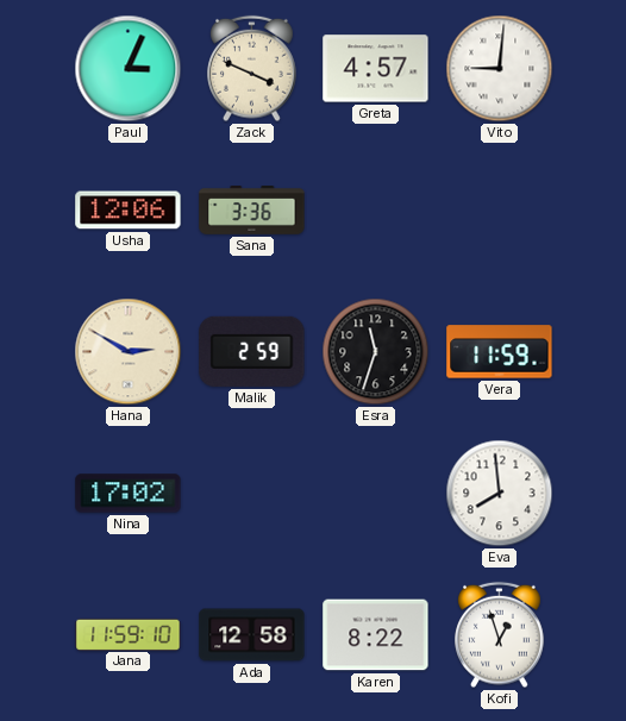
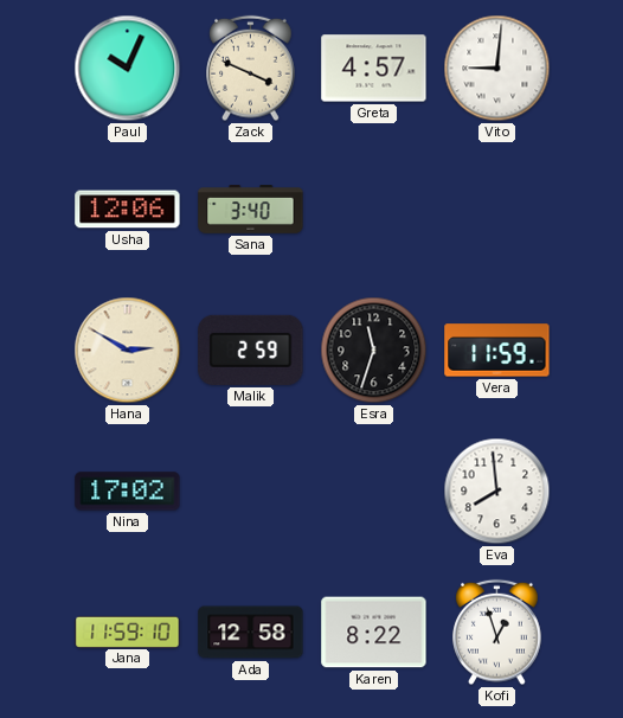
Paul: 3:04 -> 10:04
Sana: 3:36 -> 3:40
